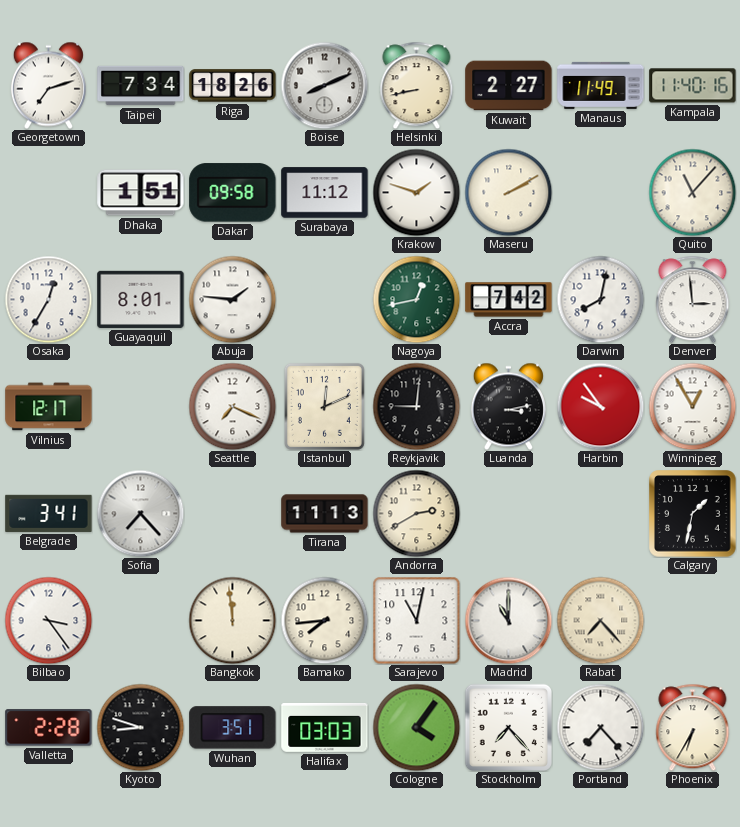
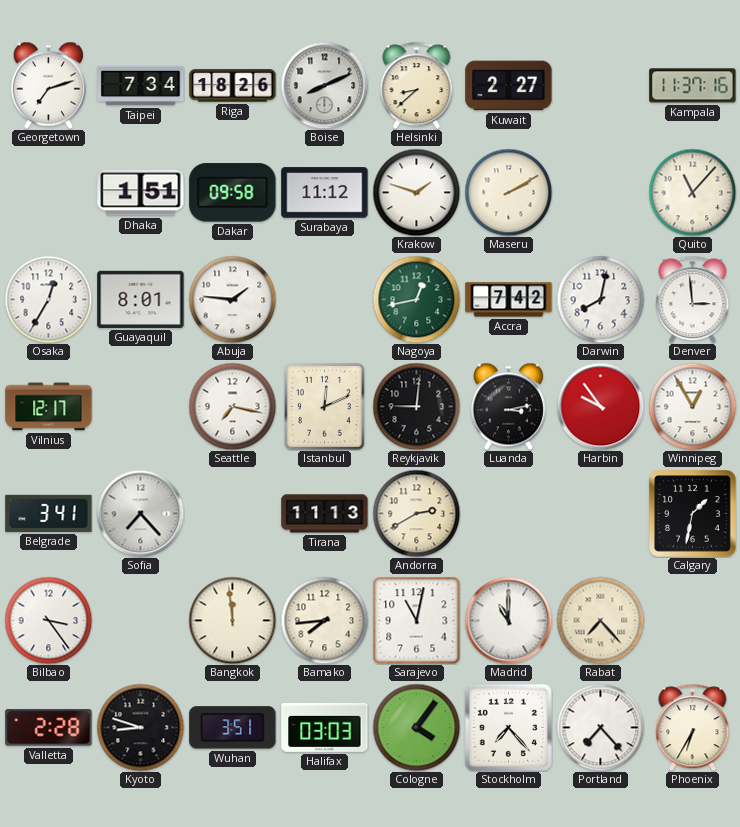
Helsinki: 8:43 -> 8:38
Manaus: 11:49 -> none
Kampala: 11:40 -> 11:37
Seattle: 7:19 -> 7:17
